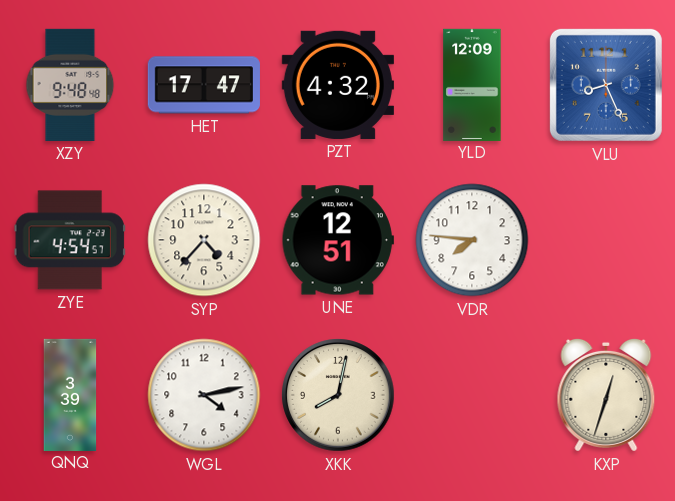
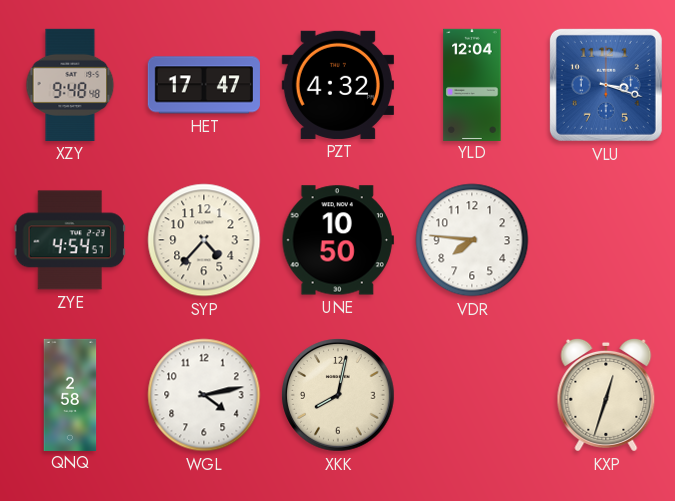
YLD: 12:09 -> 12:04
VLU: 8:26 -> 3:18
UNE: 12:51 -> 10:50
QNQ: 3:39 -> 2:58
